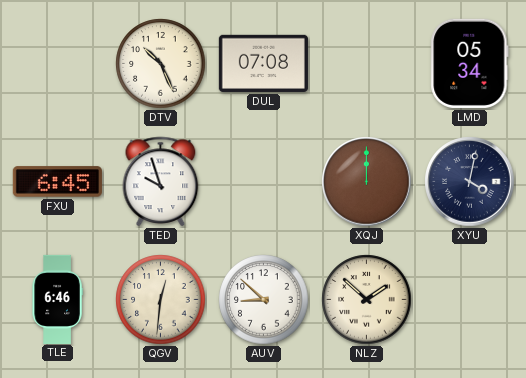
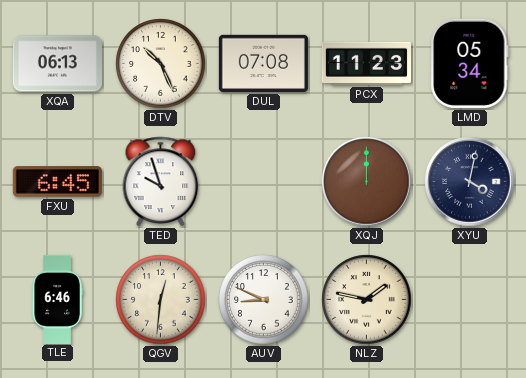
XQA: none -> 06:13
PCX: none -> 11:23
AUV: 8:52 -> 8:49
NLZ: 1:52 -> 1:47
